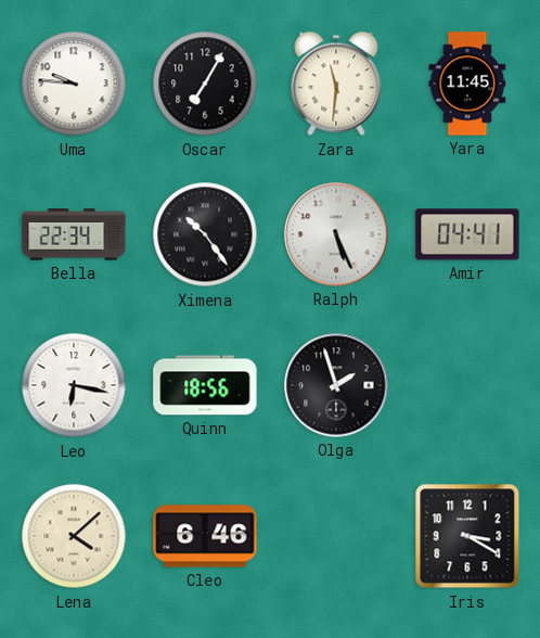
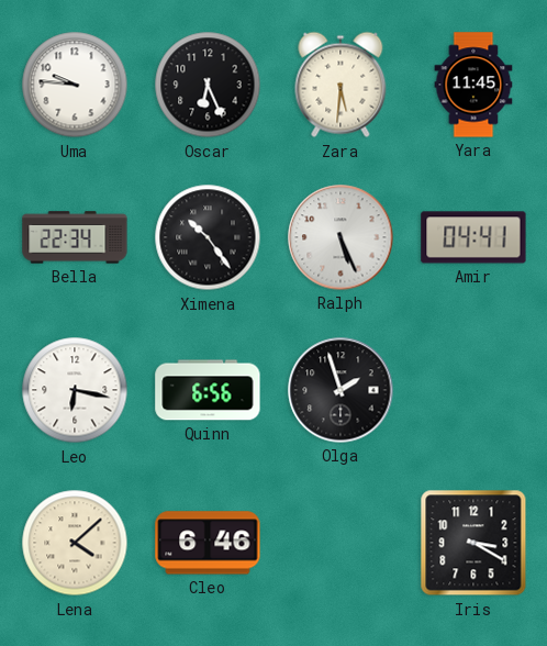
Oscar: 7:05 -> 6:26
Zara: 11:31 -> 5:31
Quinn: 18:56 -> 6:56
